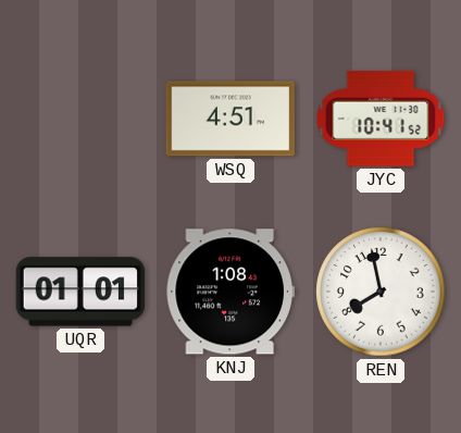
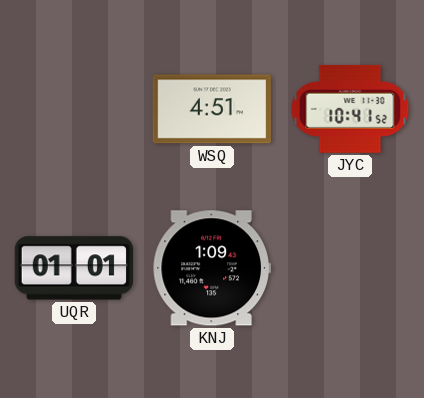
KNJ: 1:08 -> 1:09
REN: 7:58 -> none
